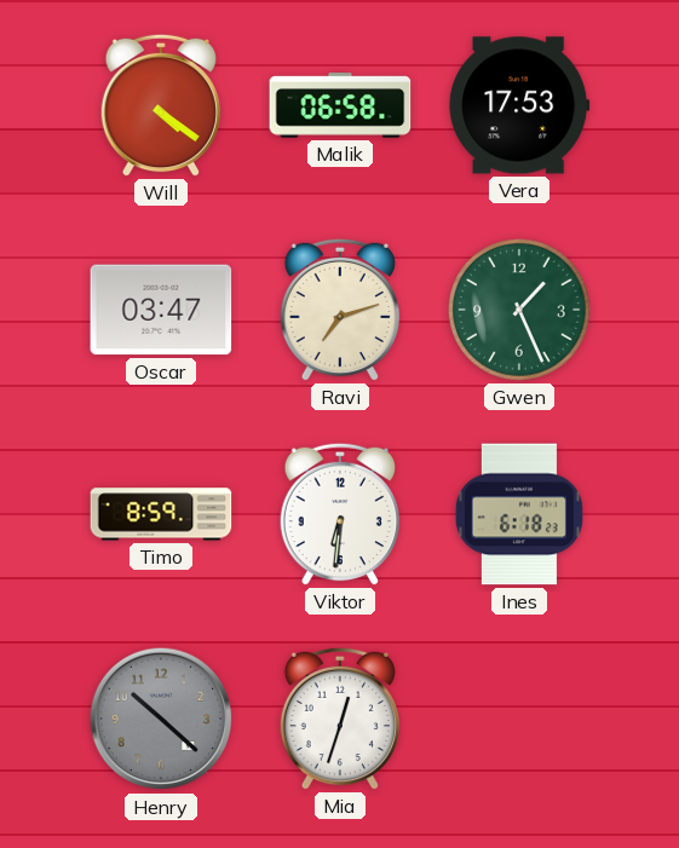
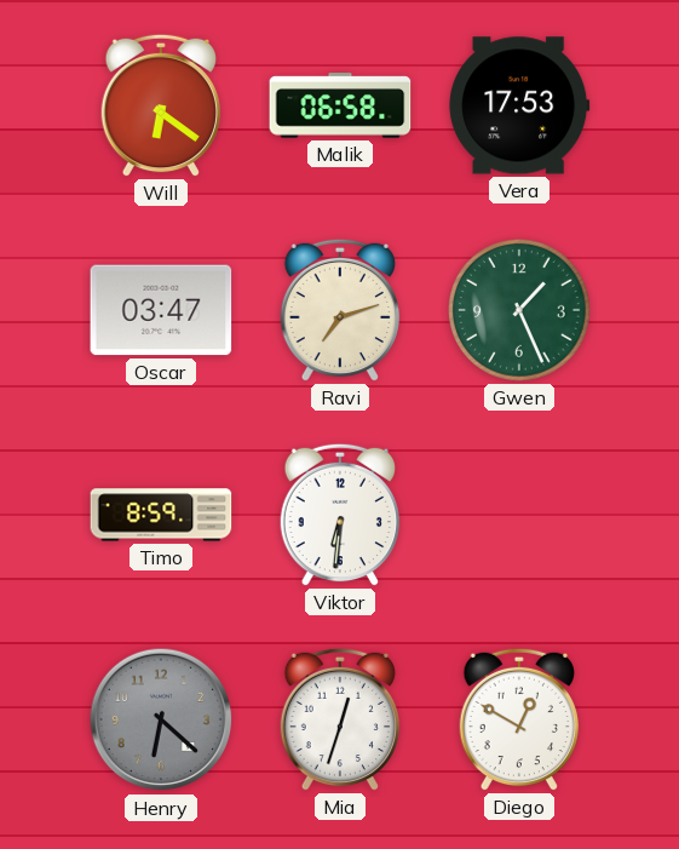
Will: 4:21 -> 6:21
Ines: 6:18 -> none
Henry: 10:22 -> 6:22
Diego: none -> 12:50
